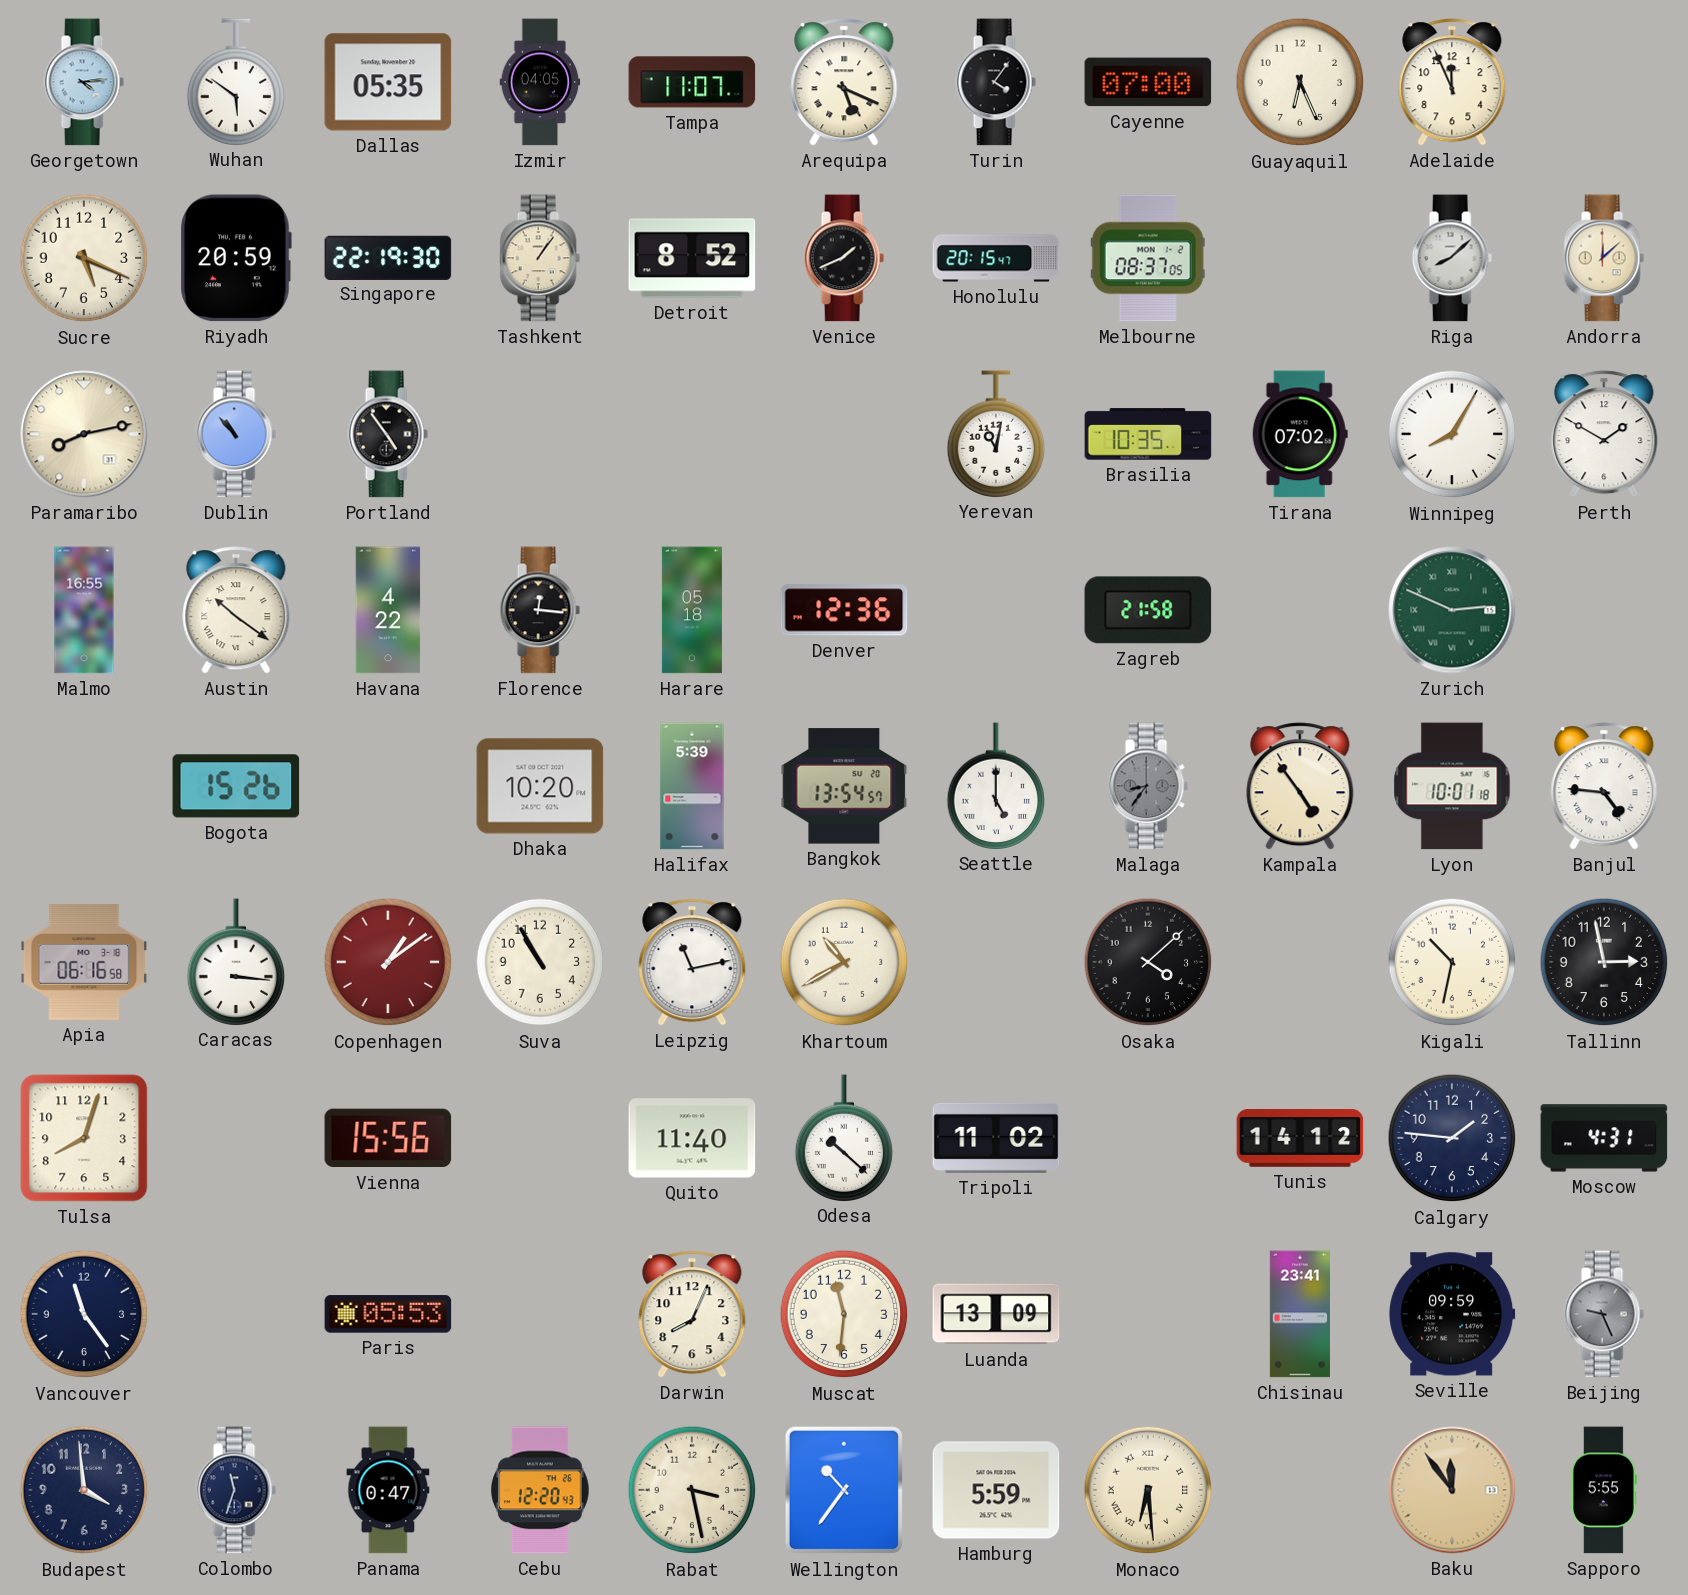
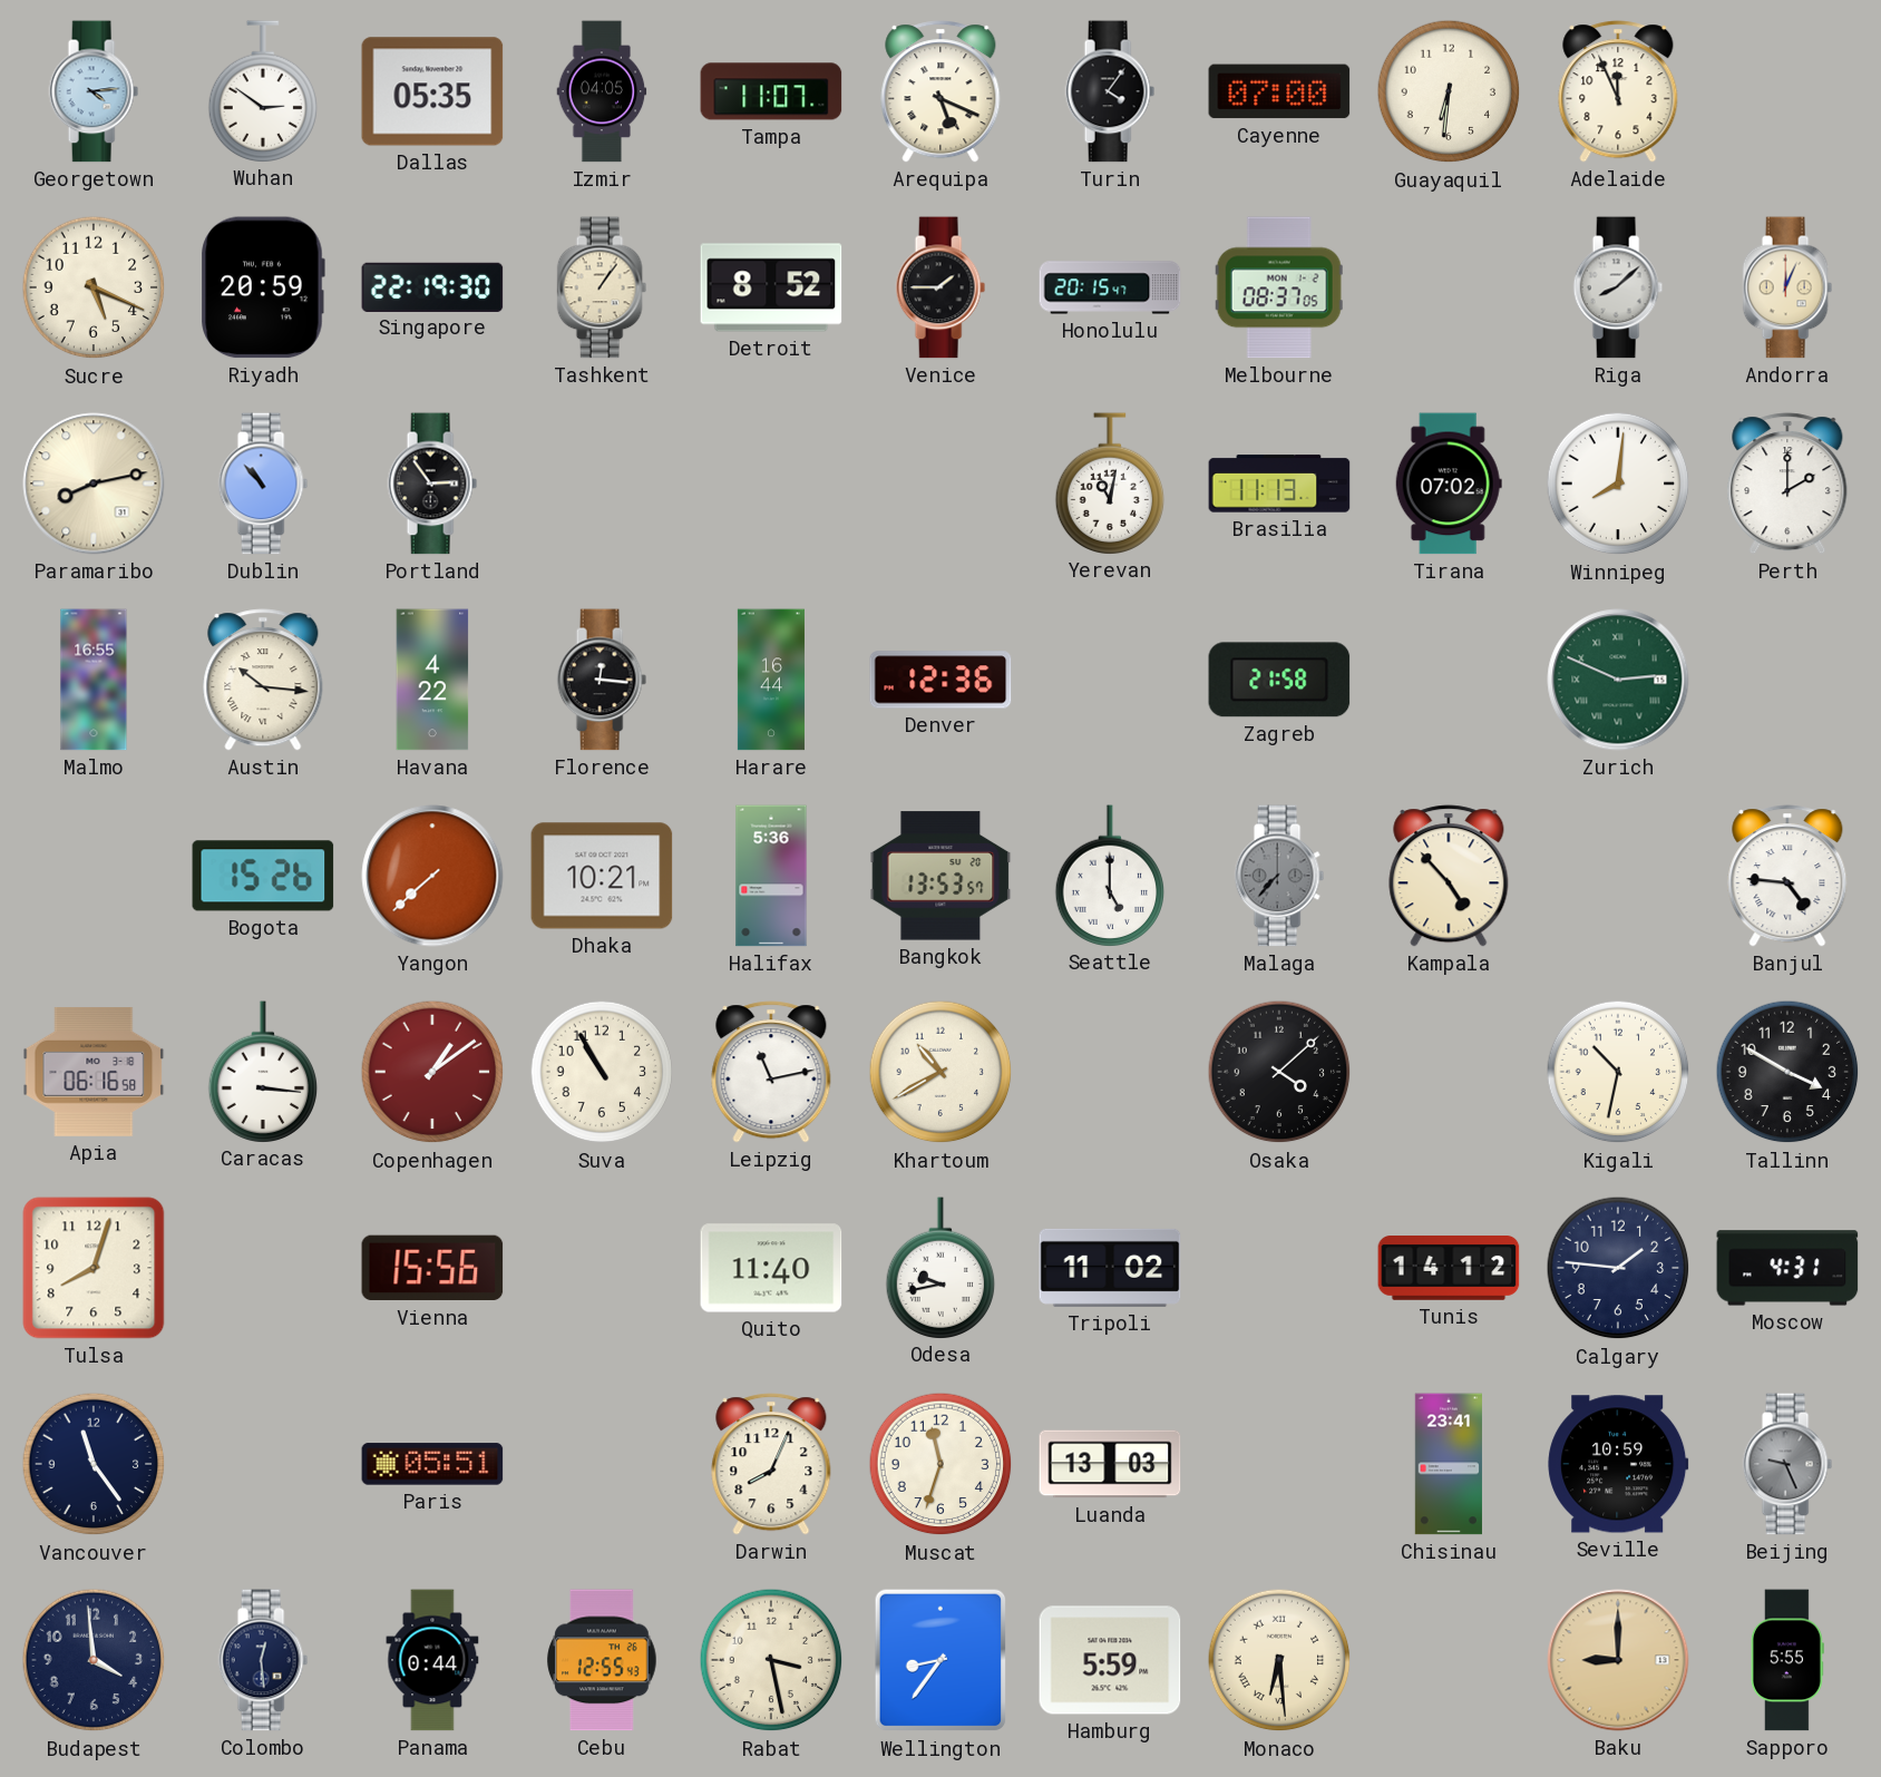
Wuhan: 5:51 -> 2:51
Guayaquil: 6:26 -> 6:31
Venice: 1:41 -> 1:45
Andorra: 12:08 -> 12:04
Portland: 4:54 -> 2:54
Brasilia: 10:35 -> 11:13
Winnipeg: 8:05 -> 8:01
Perth: 1:50 -> 2:00
Austin: 10:21 -> 10:16
Harare: 05:18 -> 16:44
Yangon: none -> 7:38
Dhaka: 10:20 -> 10:21
Halifax: 5:39 -> 5:36
Bangkok: 13:54 -> 13:53
Malaga: 8:36 -> 7:37
Kampala: 4:54 -> 4:53
Lyon: 10:01 -> none
Tallinn: 2:58 -> 3:50
Odesa: 10:22 -> 9:43
Paris: 05:53 -> 05:51
Muscat: 11:31 -> 11:33
Luanda: 13:09 -> 13:03
Seville: 09:59 -> 10:59
Colombo: 11:33 -> 12:29
Panama: 0:47 -> 0:44
Cebu: 12:20 -> 12:55
Wellington: 10:36 -> 8:36
Baku: 11:54 -> 9:00
